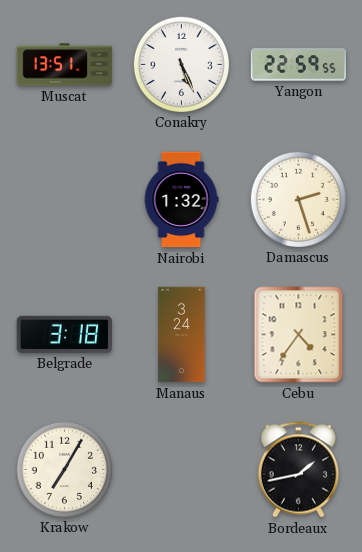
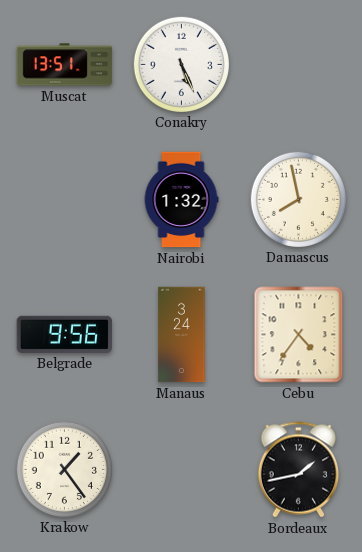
Yangon: 22:59 -> none
Damascus: 2:27 -> 7:58
Belgrade: 3:18 -> 9:56
Krakow: 7:05 -> 1:24
